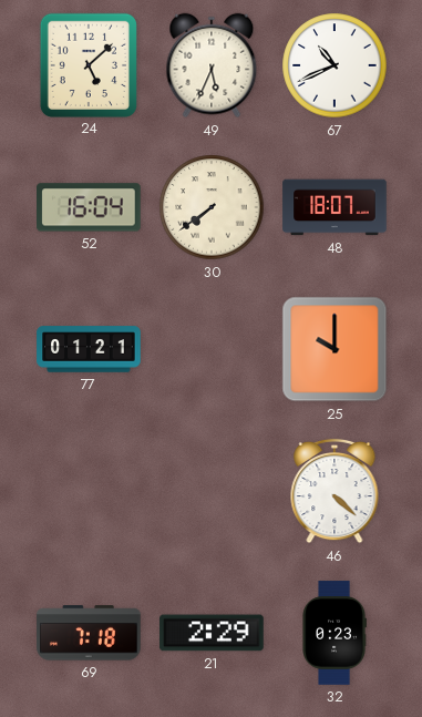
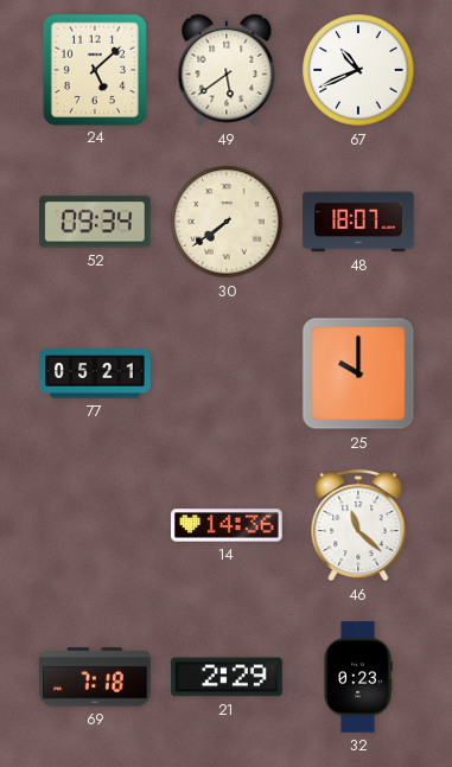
49: 5:34 -> 5:39
52: 16:04 -> 09:34
77: 01:21 -> 05:21
14: none -> 14:36
46: 4:22 -> 11:22
